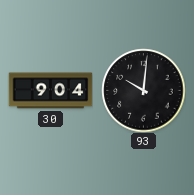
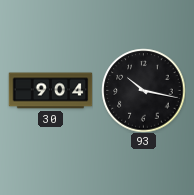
93: 10:01 -> 10:17
